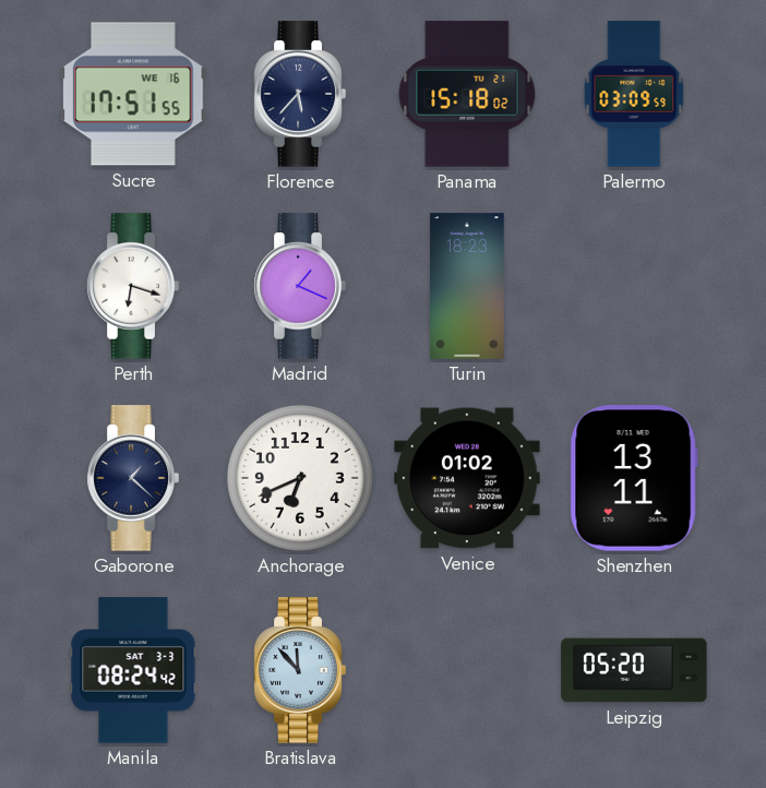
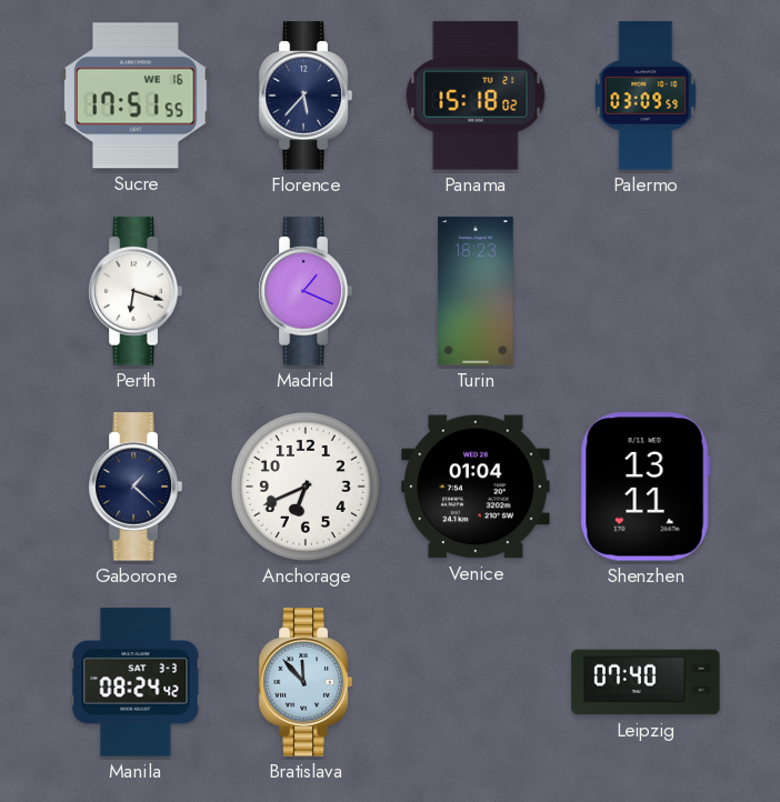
Venice: 01:02 -> 01:04
Leipzig: 05:20 -> 07:40
